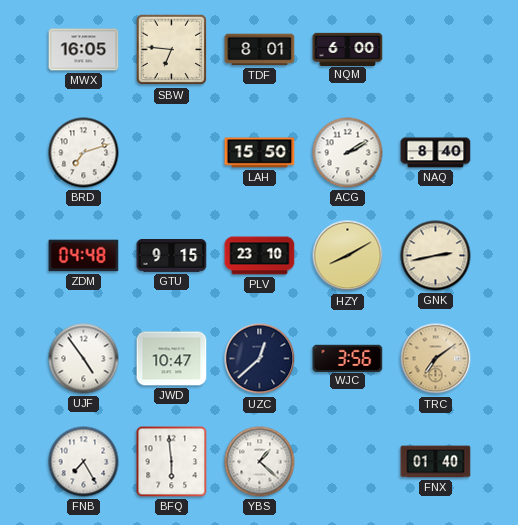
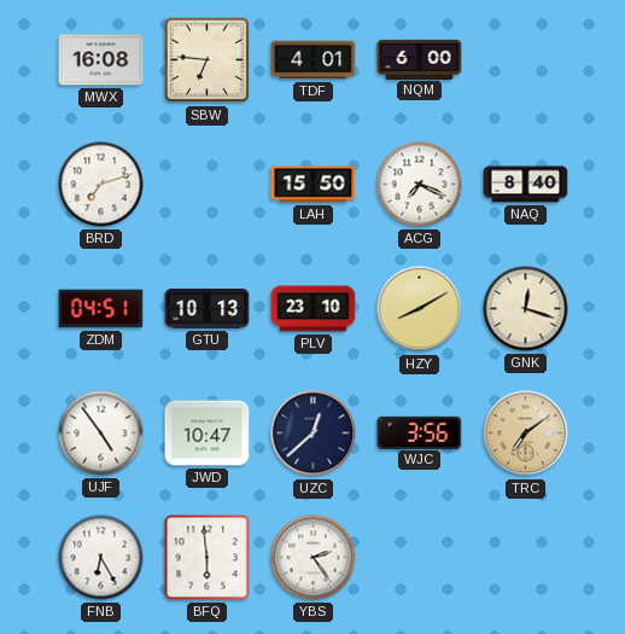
MWX: 16:05 -> 16:08
TDF: 8:01 -> 4:01
ACG: 2:10 -> 7:19
ZDM: 04:48 -> 04:51
GTU: 9:15 -> 10:13
GNK: 2:43 -> 12:18
FNB: 7:25 -> 6:25
YBS: 1:22 -> 2:24
FNX: 01:40 -> none
